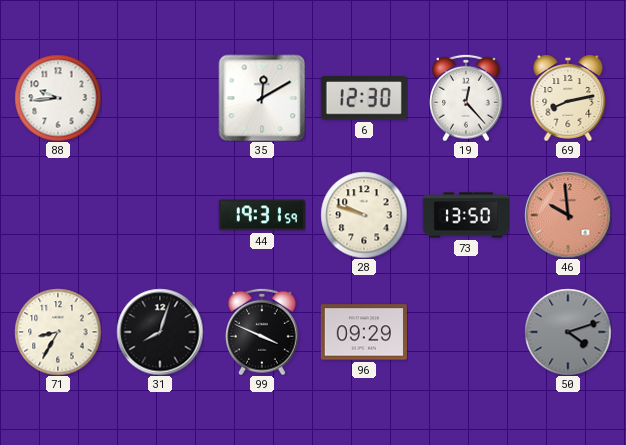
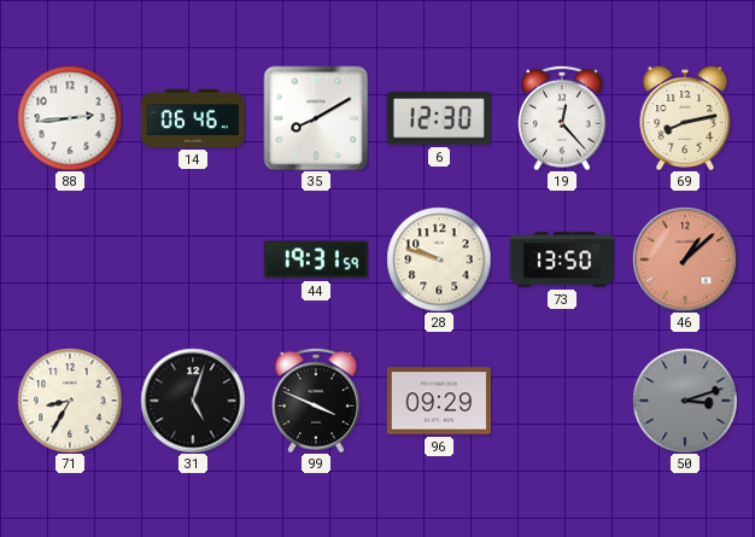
88: 9:44 -> 2:44
14: none -> 06:46
35: 12:10 -> 8:10
46: 9:59 -> 1:08
31: 8:03 -> 5:03
50: 4:12 -> 3:12
